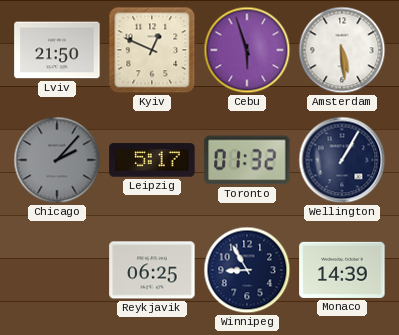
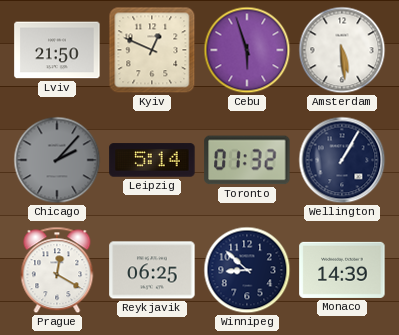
Leipzig: 5:17 -> 5:14
Prague: none -> 12:20
Winnipeg: 8:55 -> 8:52
